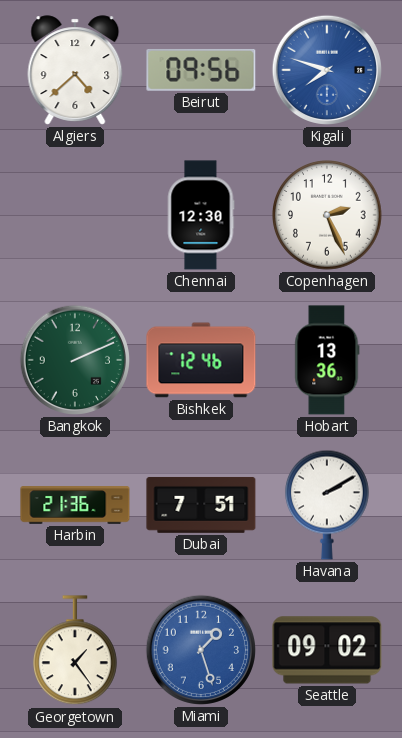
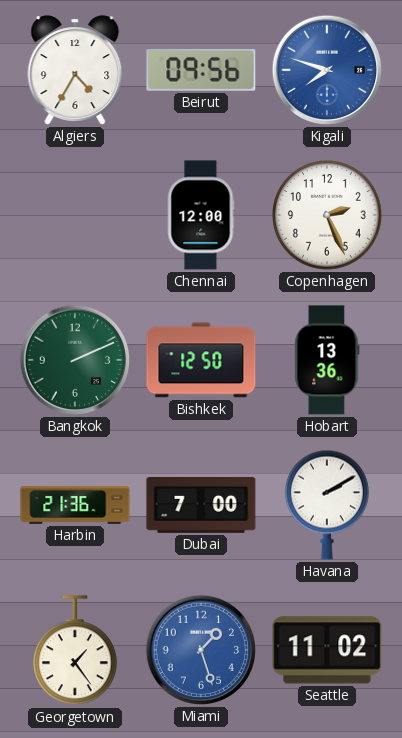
Algiers: 4:38 -> 4:35
Chennai: 12:30 -> 12:00
Bishkek: 12:46 -> 12:50
Dubai: 7:51 -> 7:00
Seattle: 09:02 -> 11:02
